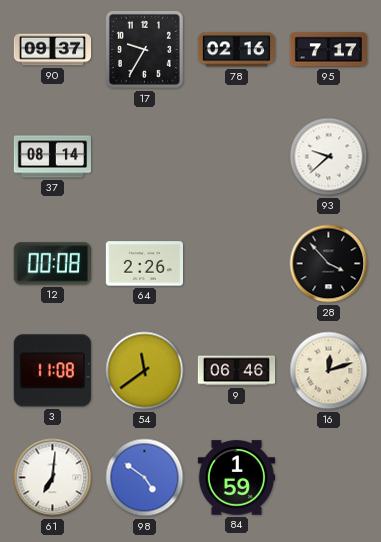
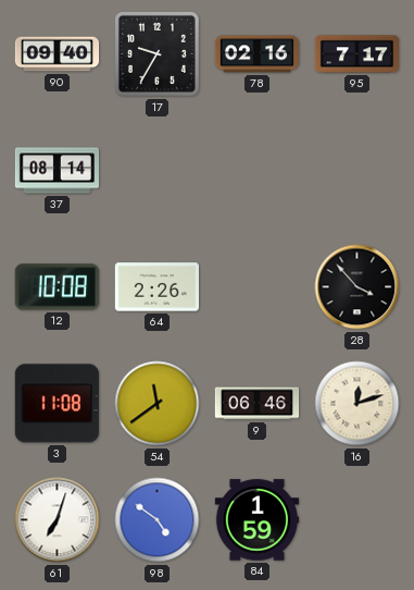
90: 09:37 -> 09:40
93: 9:38 -> none
12: 00:08 -> 10:08
61: 7:01 -> 7:03
